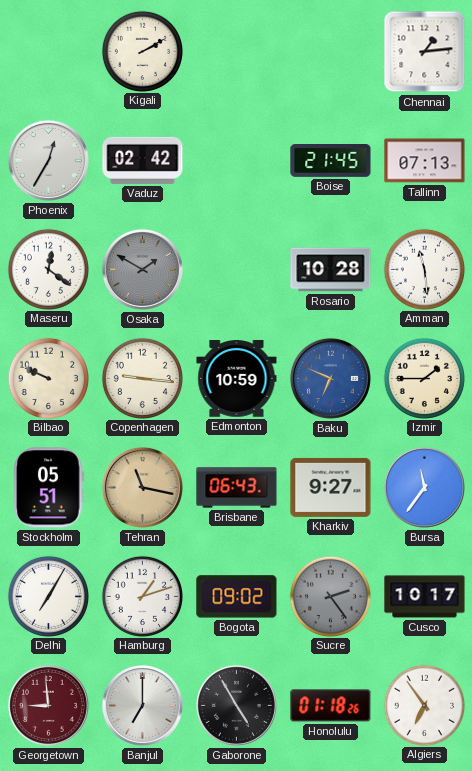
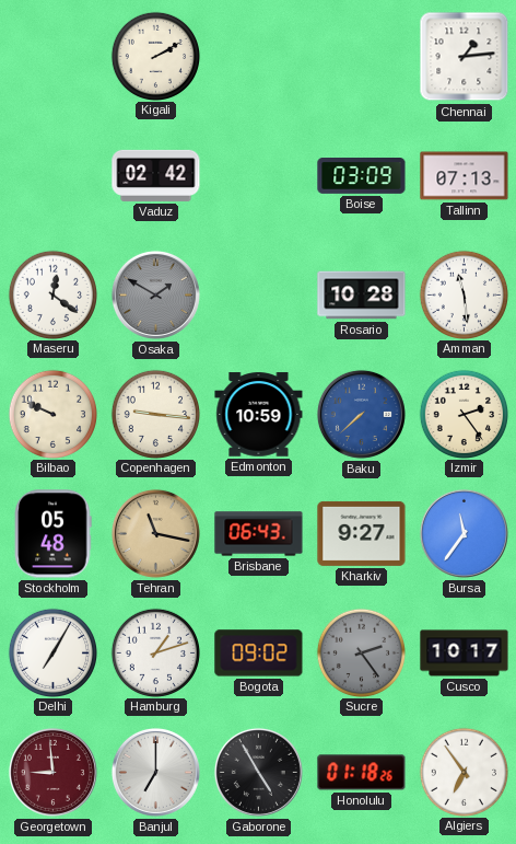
Phoenix: 12:35 -> none
Boise: 21:45 -> 03:09
Baku: 6:49 -> 7:38
Izmir: 1:45 -> 2:24
Stockholm: 05:51 -> 05:48
